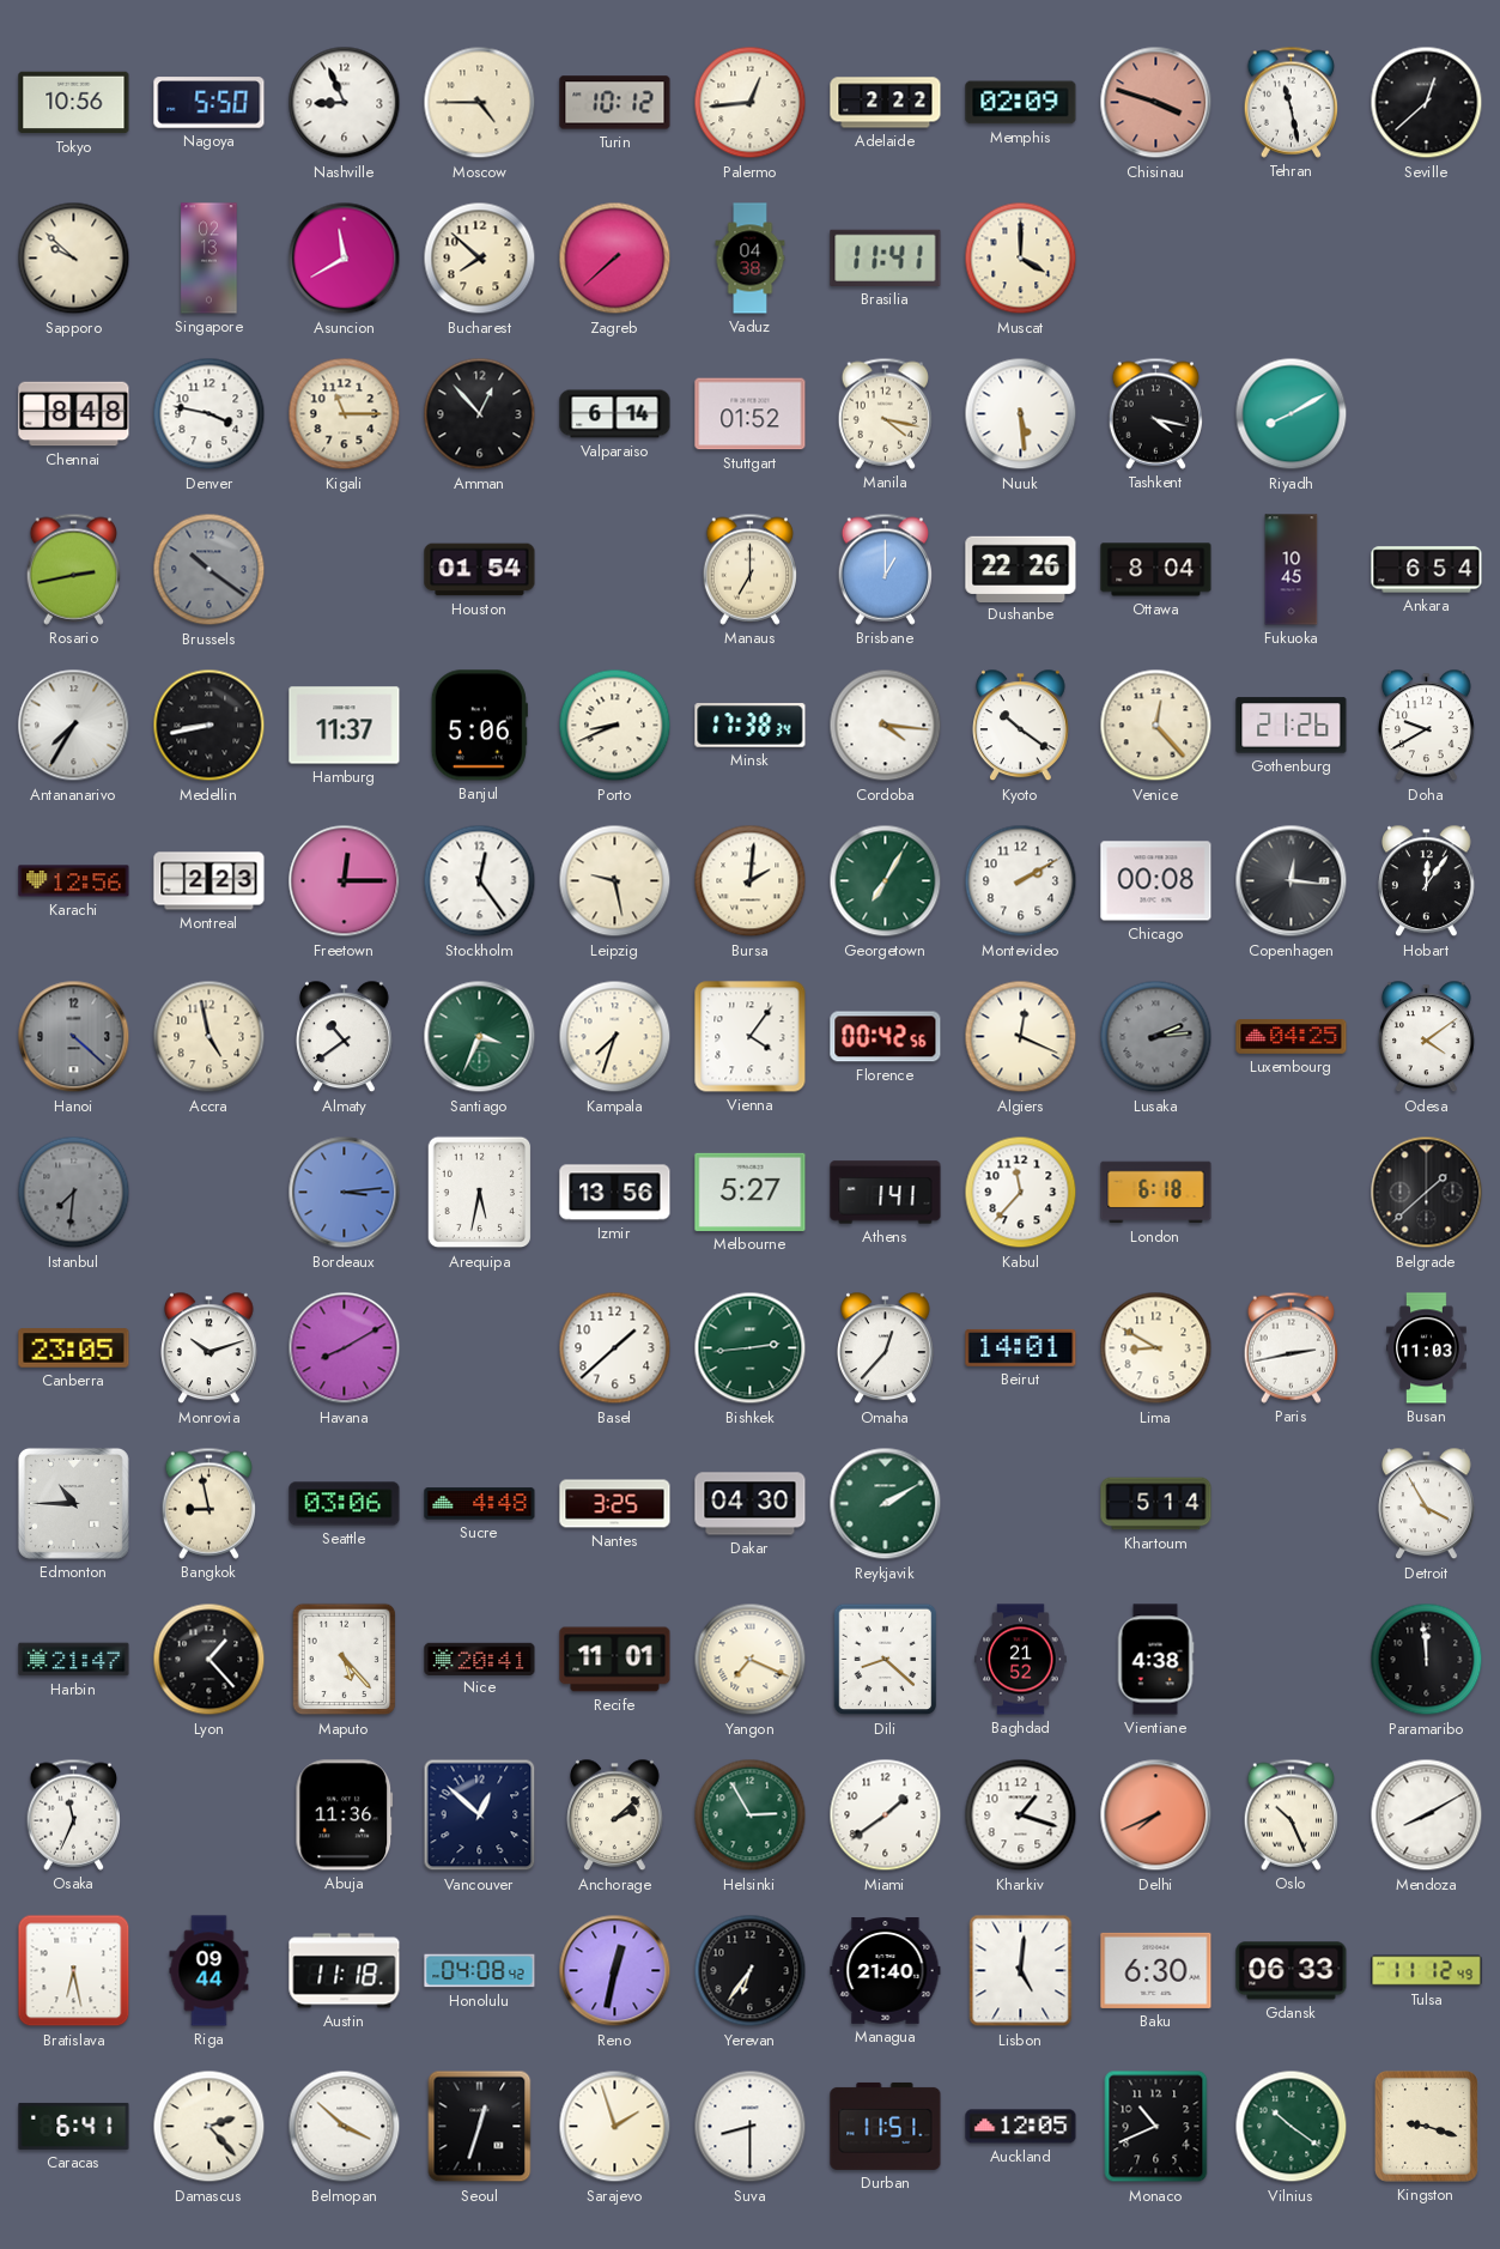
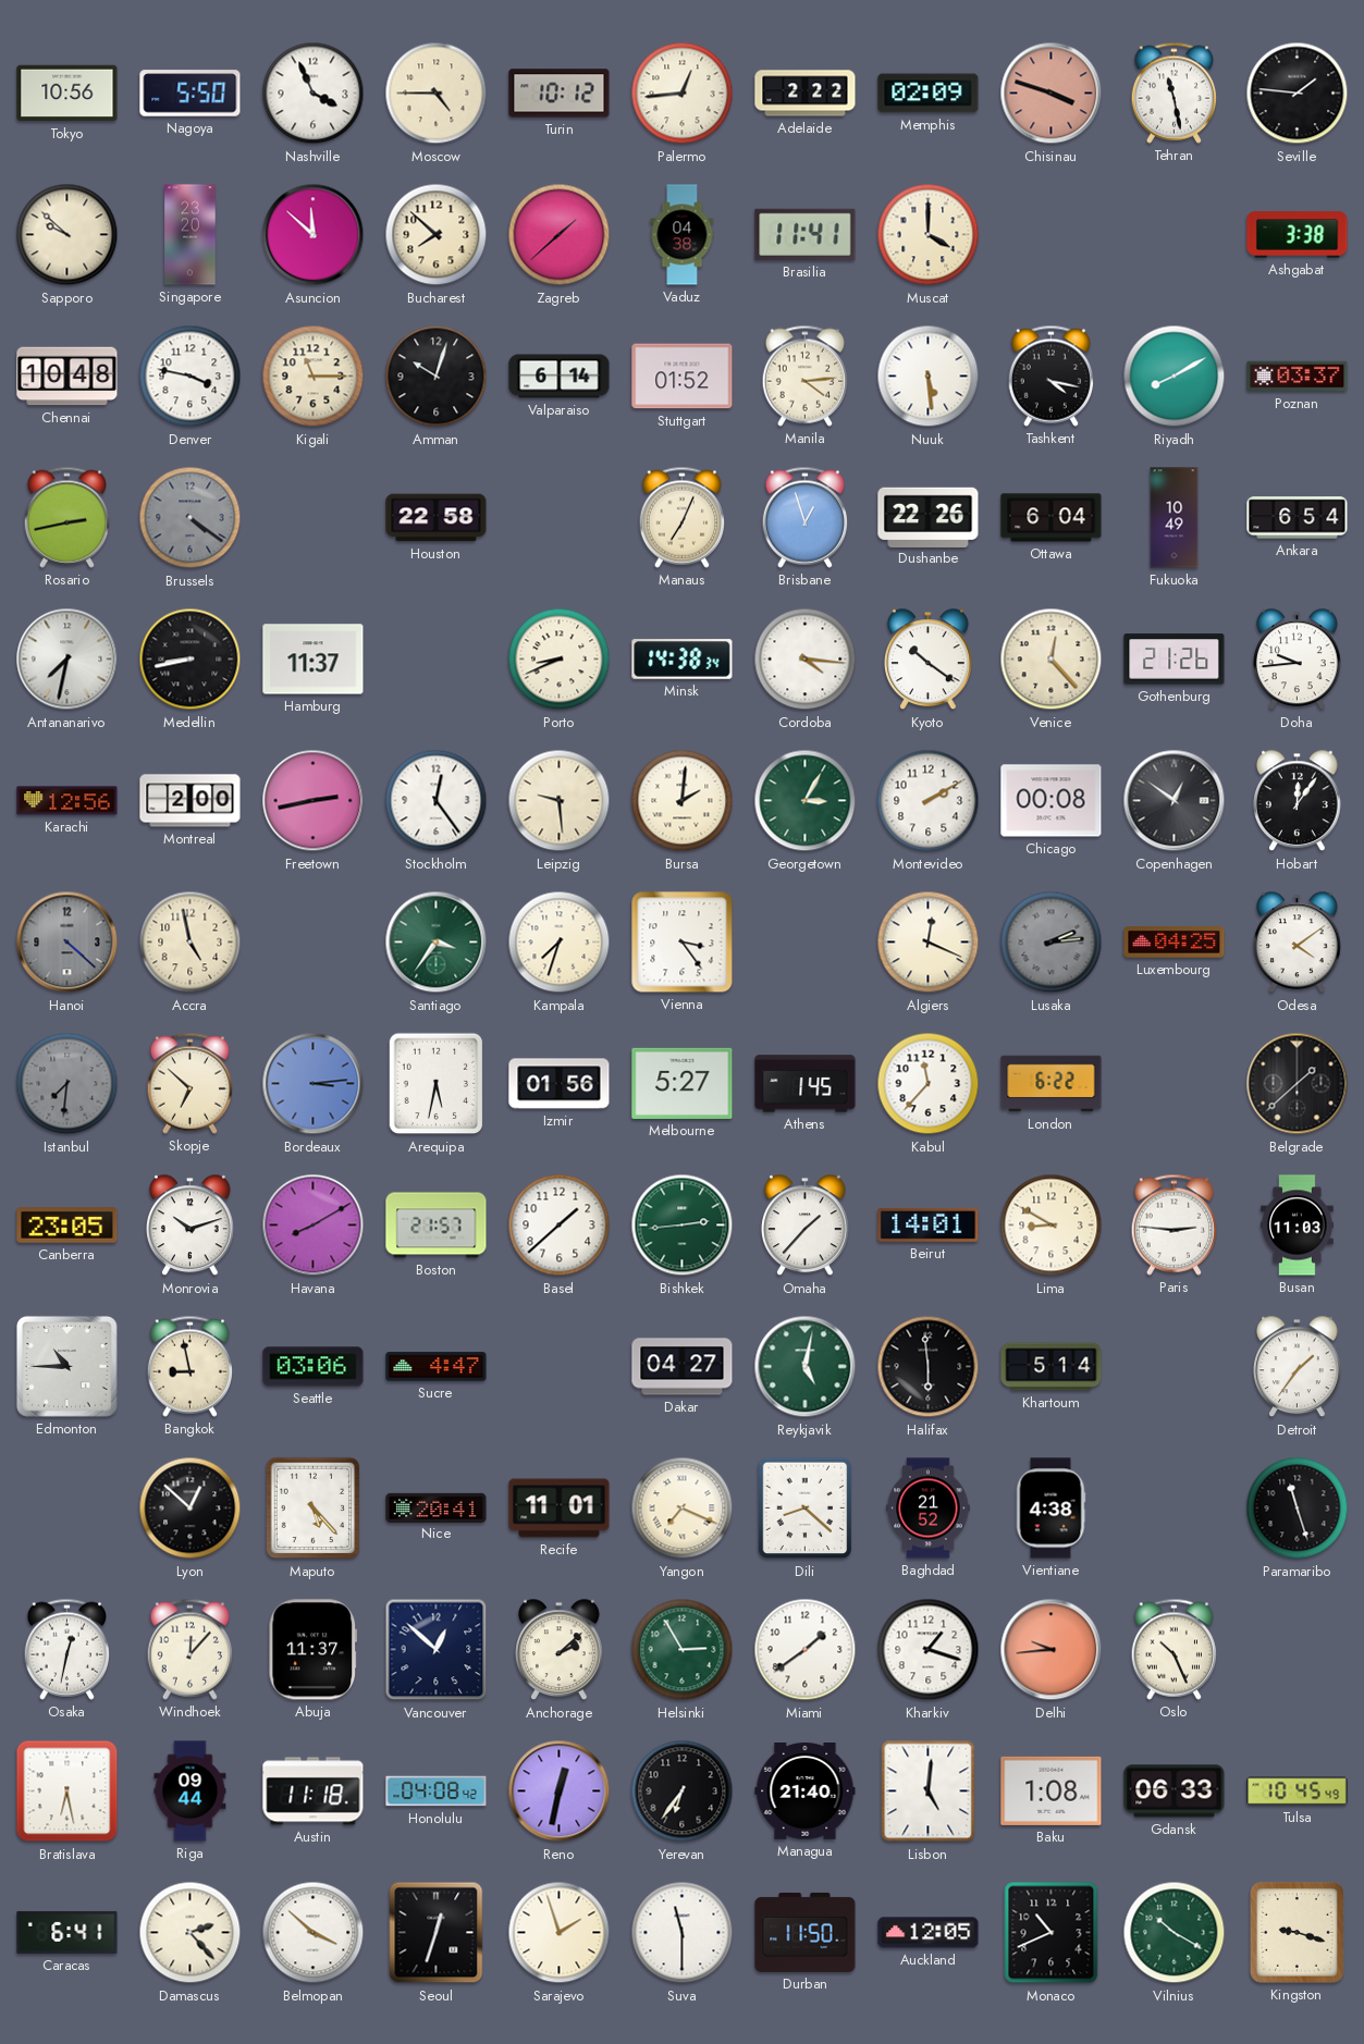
Nashville: 8:56 -> 3:56
Seville: 12:38 -> 1:46
Singapore: 02:13 -> 23:20
Asuncion: 11:40 -> 11:52
Zagreb: 7:38 -> 1:38
Ashgabat: none -> 3:38
Chennai: 8:48 -> 10:48
Amman: 12:53 -> 10:03
Manila: 4:17 -> 4:14
Poznan: none -> 03:37
Brussels: 10:21 -> 4:21
Houston: 01:54 -> 22:58
Manaus: 7:00 -> 7:04
Brisbane: 1:00 -> 12:57
Ottawa: 8:04 -> 6:04
Fukuoka: 10:45 -> 10:49
Antananarivo: 7:35 -> 7:32
Banjul: 5:06 -> none
Minsk: 17:38 -> 14:38
Doha: 9:40 -> 9:44
Montreal: 2:23 -> 2:00
Freetown: 12:15 -> 2:43
Leipzig: 9:28 -> 9:29
Georgetown: 7:05 -> 3:05
Copenhagen: 12:16 -> 12:51
Almaty: 10:39 -> none
Santiago: 3:34 -> 3:36
Vienna: 4:06 -> 3:24
Florence: 00:42 -> none
Skopje: none -> 6:52
Izmir: 13:56 -> 01:56
Athens: 1:41 -> 1:45
London: 6:18 -> 6:22
Boston: none -> 21:57
Omaha: 12:37 -> 1:37
Paris: 2:43 -> 2:46
Sucre: 4:48 -> 4:47
Nantes: 3:25 -> none
Dakar: 04:30 -> 04:27
Reykjavik: 2:10 -> 5:02
Halifax: none -> 5:59
Detroit: 3:55 -> 1:36
Harbin: 21:47 -> none
Lyon: 1:23 -> 12:52
Paramaribo: 11:59 -> 11:27
Osaka: 11:34 -> 12:32
Windhoek: none -> 12:07
Abuja: 11:36 -> 11:37
Delhi: 7:41 -> 9:44
Mendoza: 8:10 -> none
Baku: 6:30 -> 1:08
Tulsa: 11:12 -> 10:45
Suva: 8:30 -> 11:30
Durban: 11:51 -> 11:50
Vilnius: 10:21 -> 10:20
